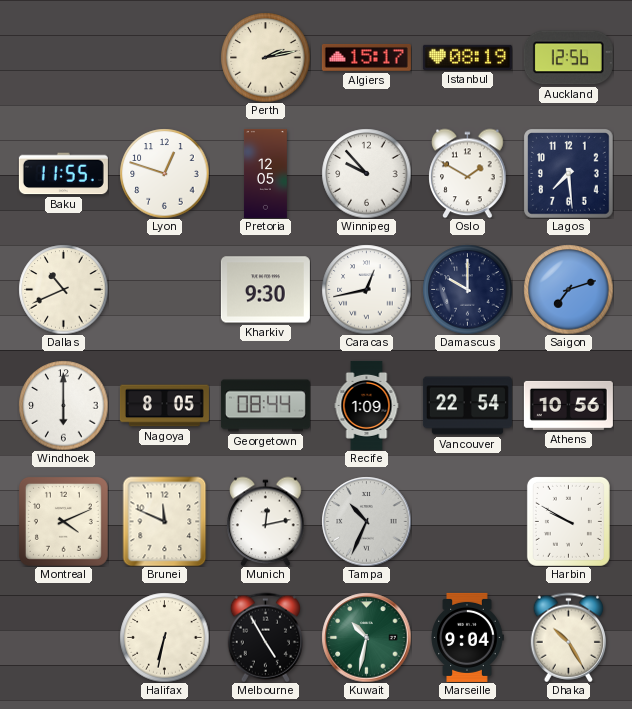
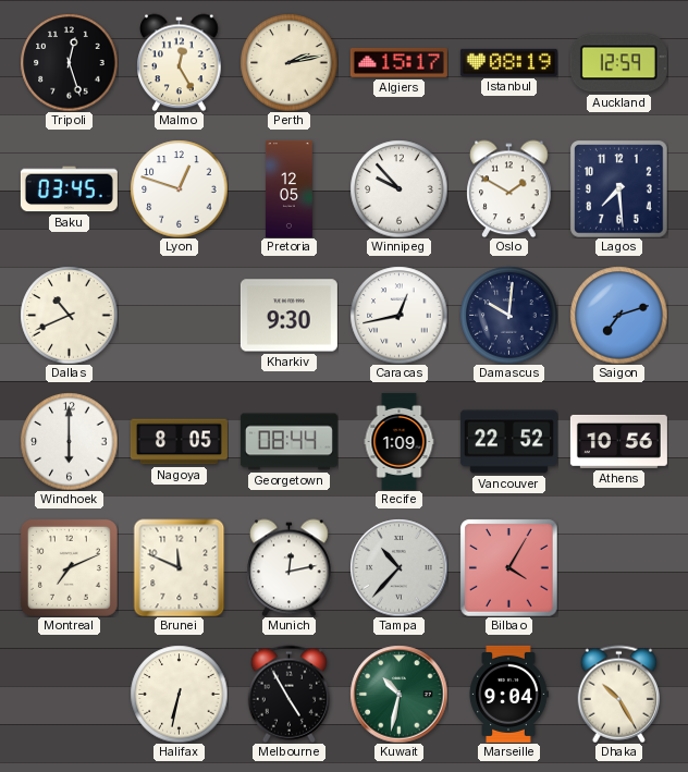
Tripoli: none -> 12:27
Malmo: none -> 12:25
Auckland: 12:56 -> 12:59
Baku: 11:55 -> 03:45
Damascus: 10:00 -> 10:01
Vancouver: 22:54 -> 22:52
Montreal: 4:11 -> 7:11
Tampa: 10:34 -> 10:37
Bilbao: none -> 4:05
Harbin: 9:50 -> none
